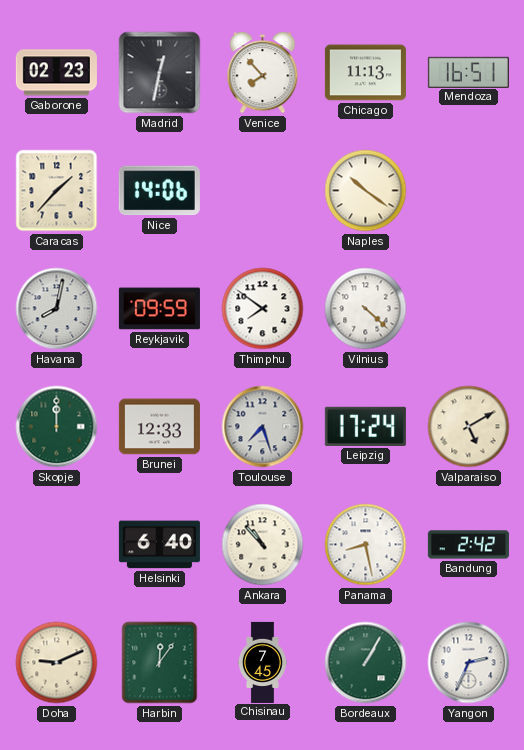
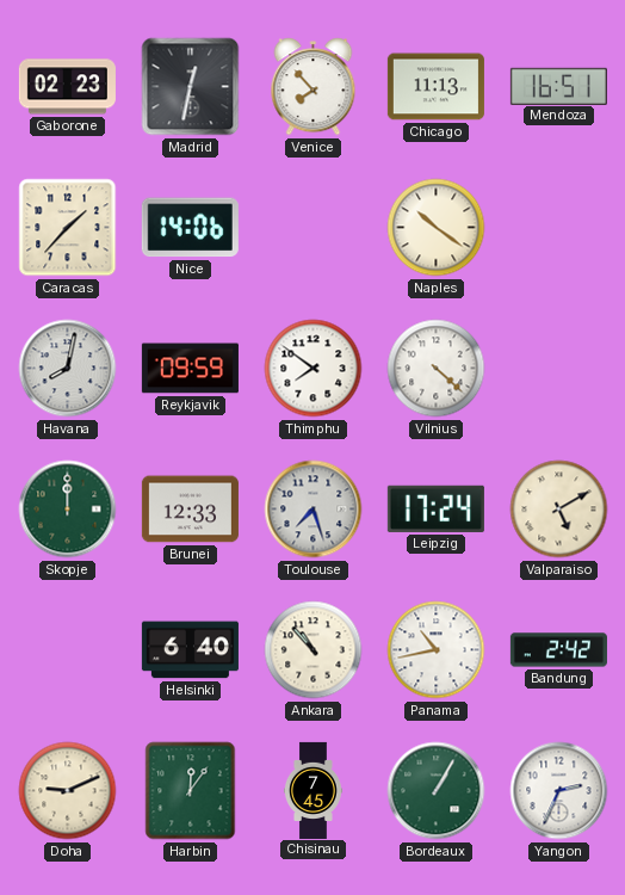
Panama: 8:28 -> 10:43
